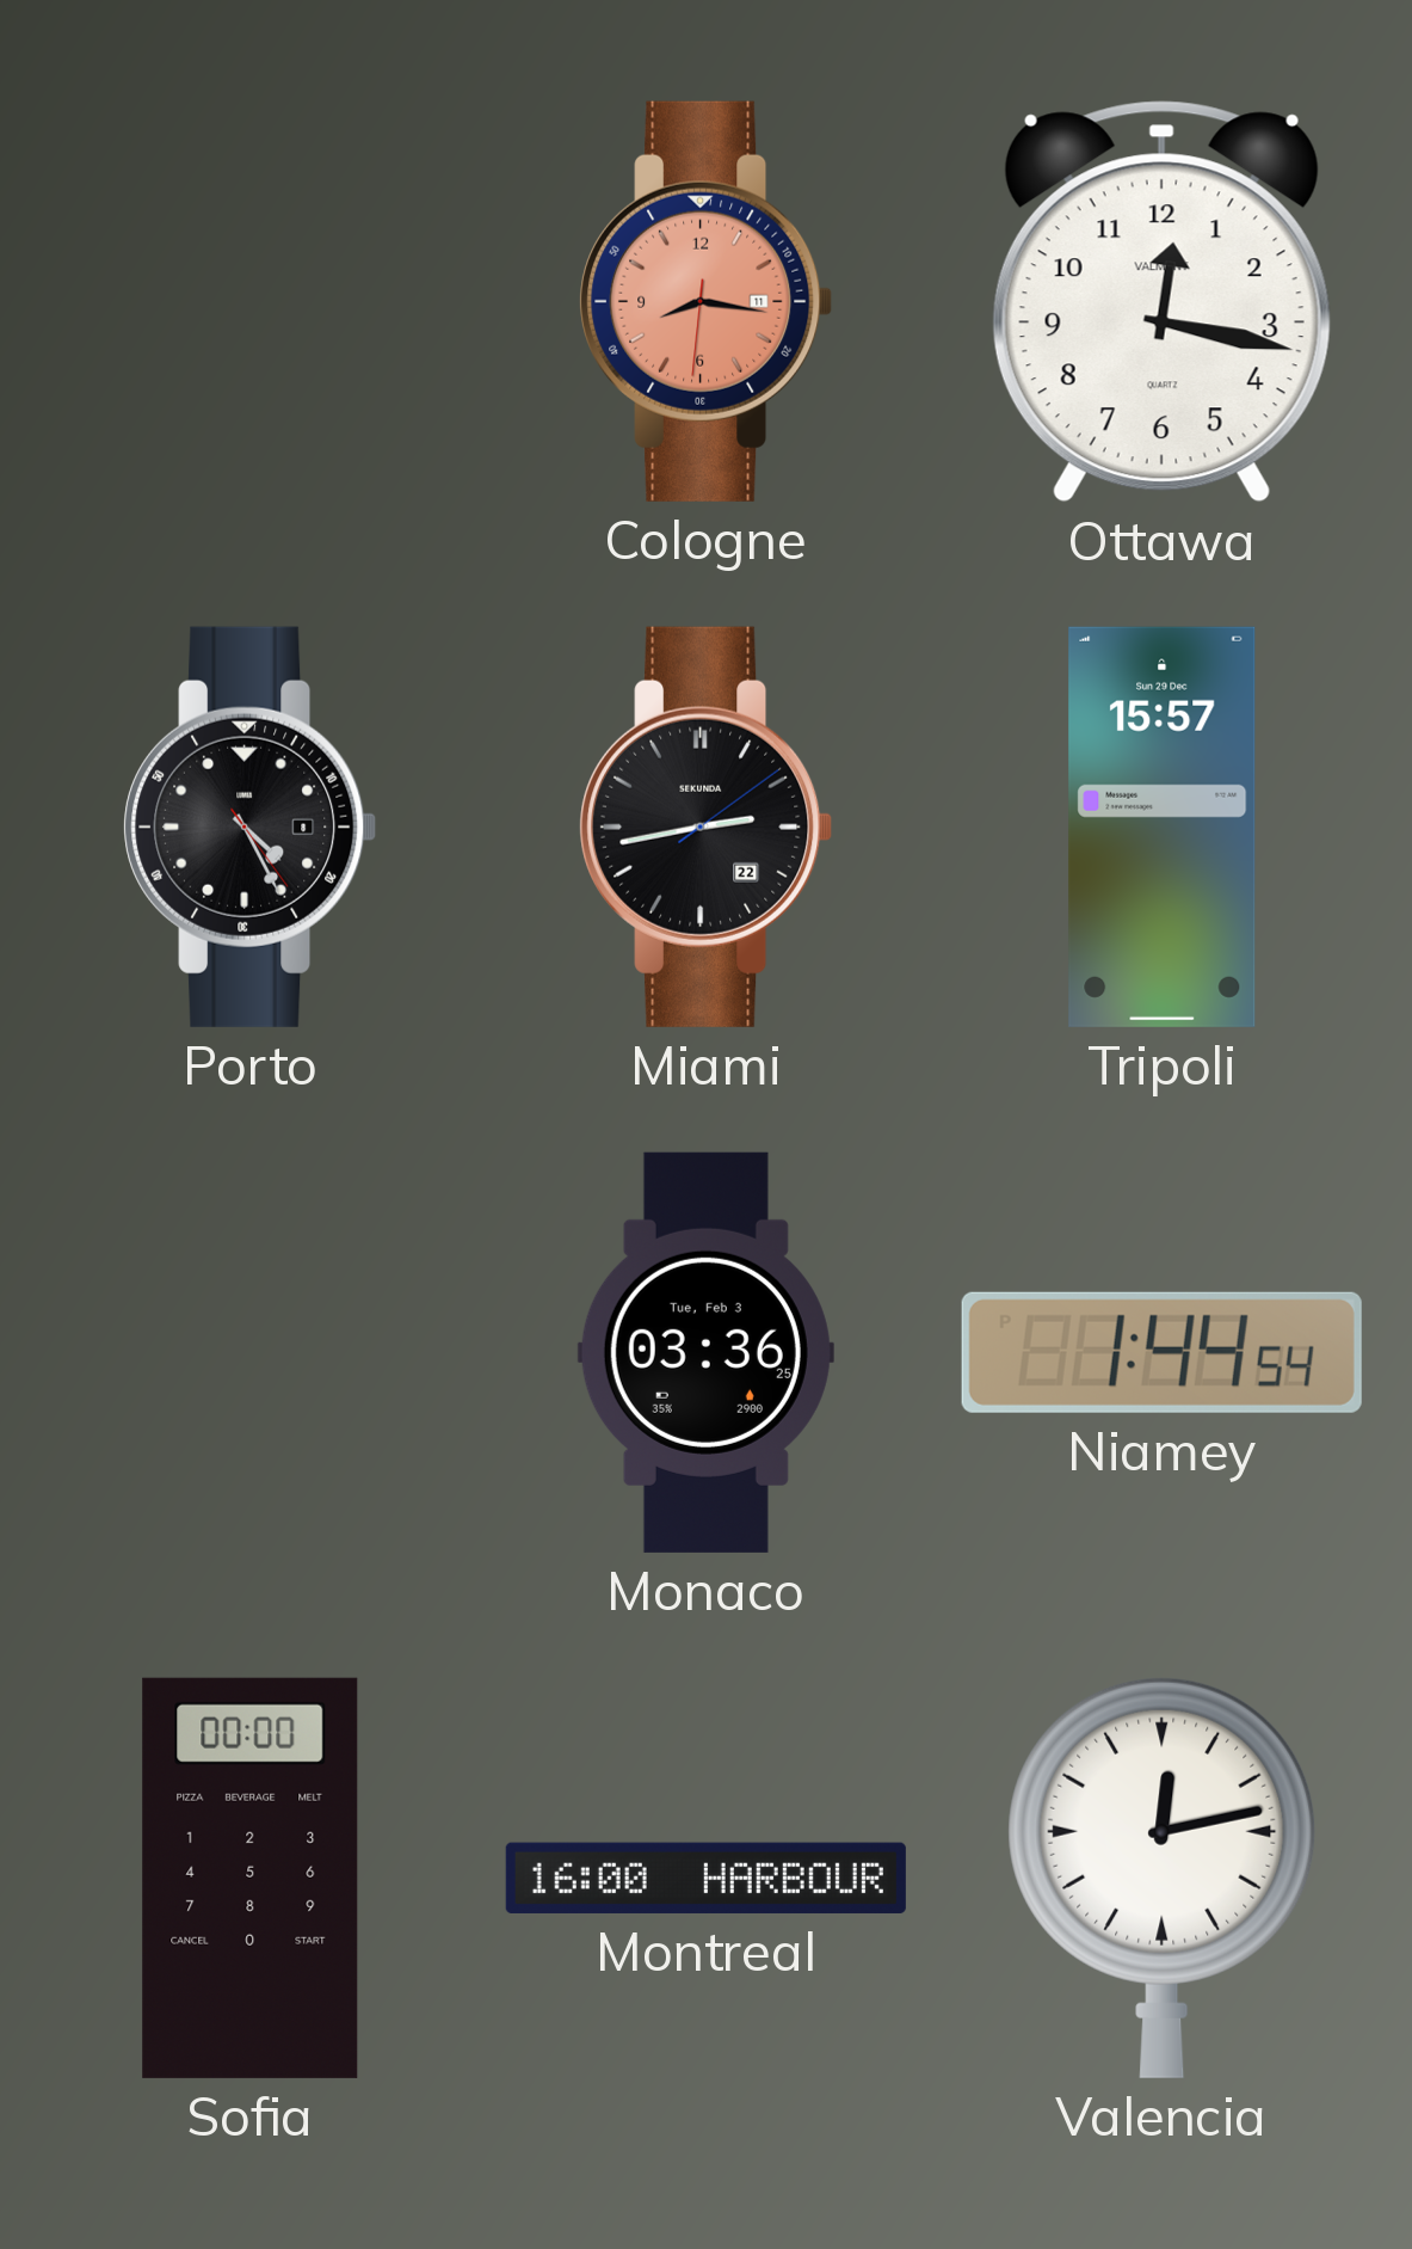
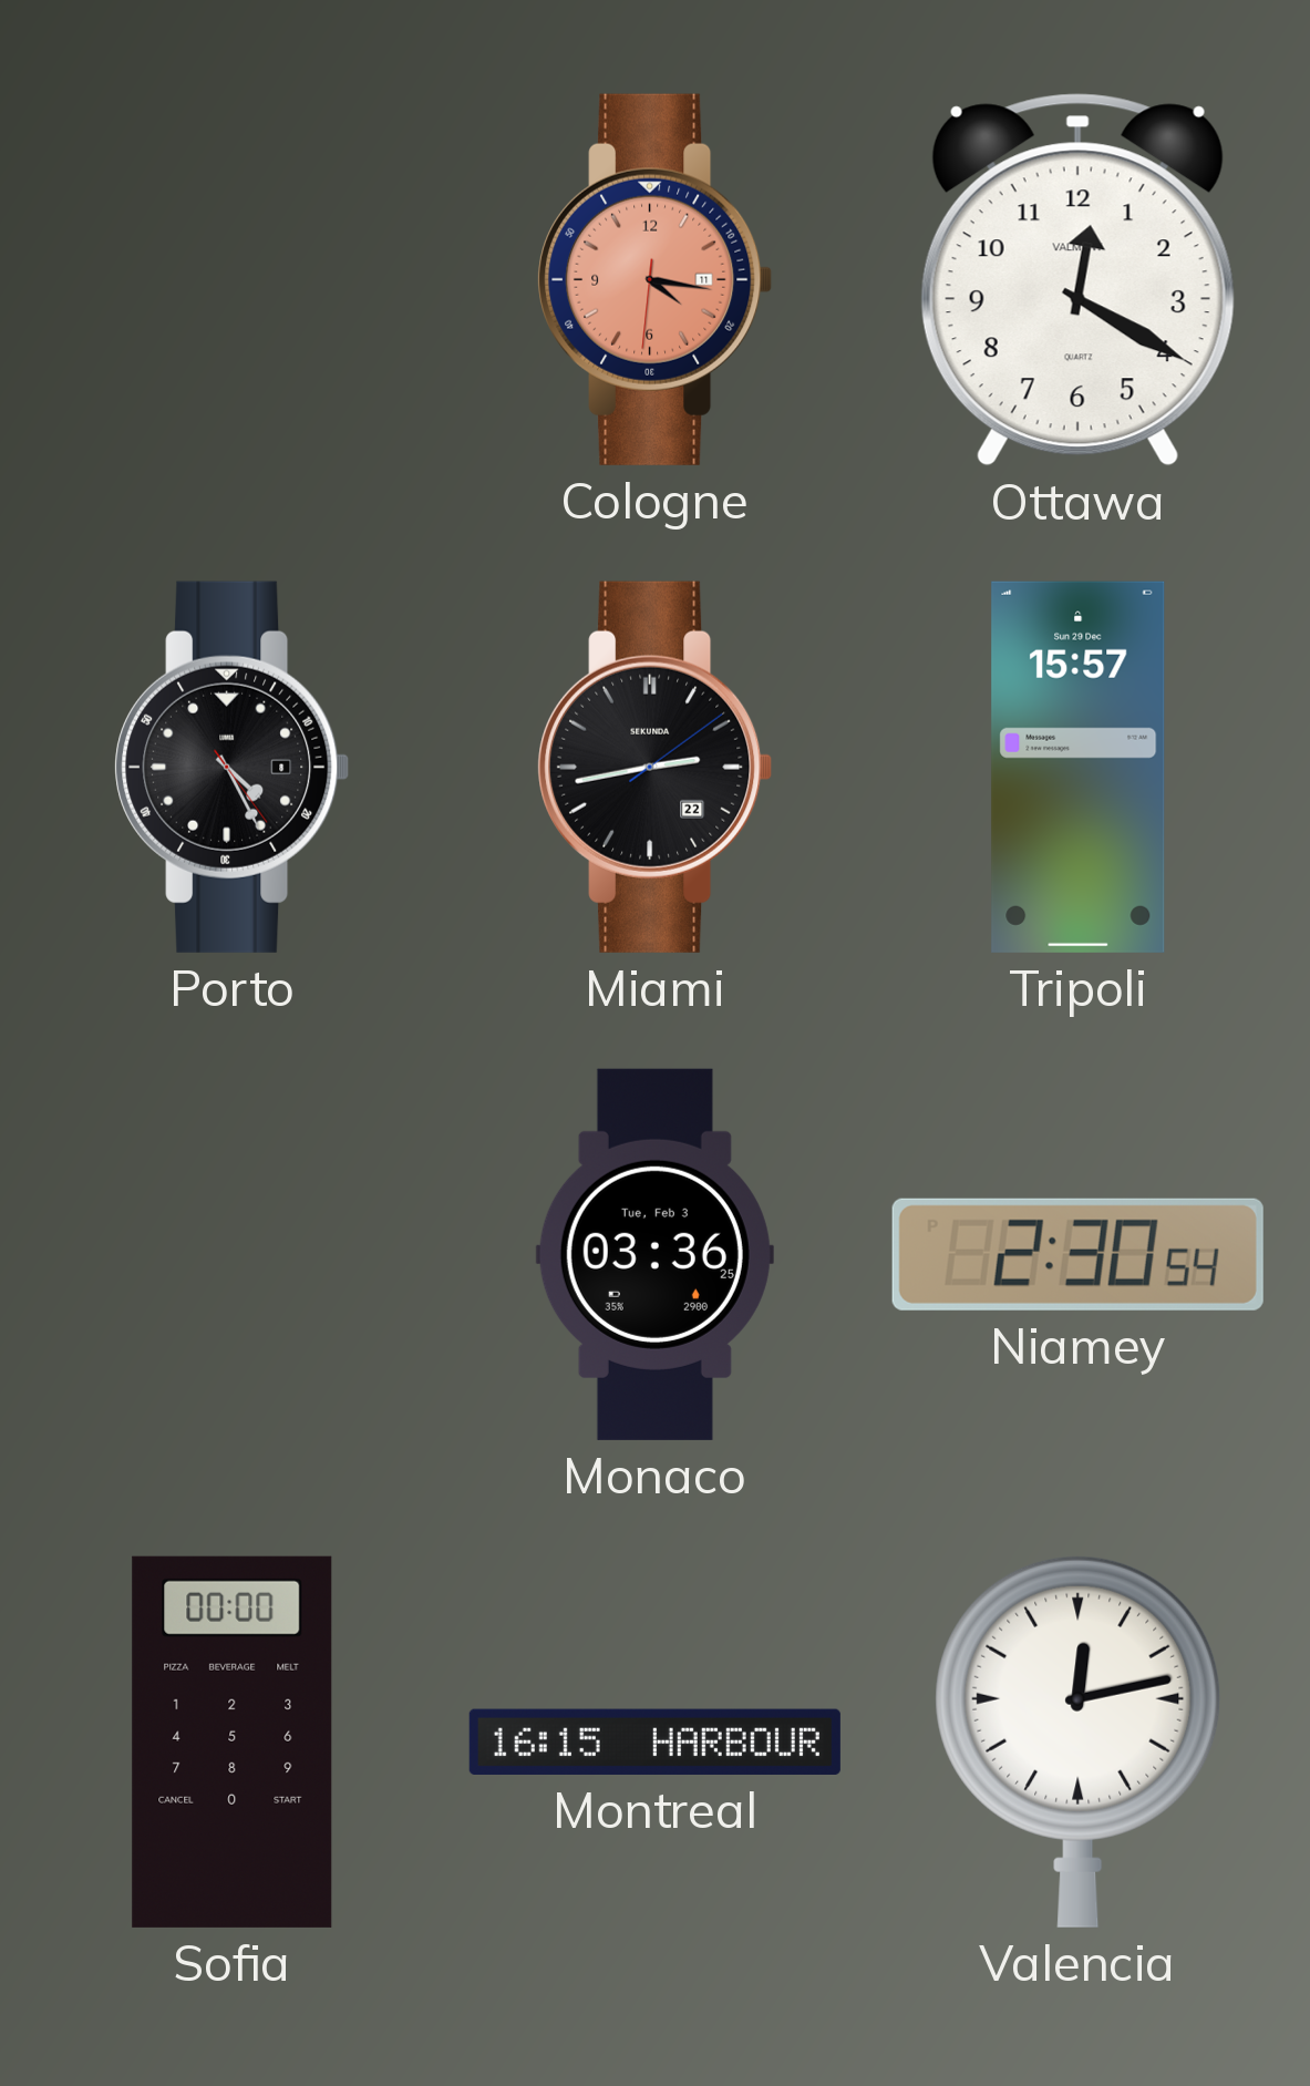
Cologne: 8:16 -> 4:16
Ottawa: 12:17 -> 12:20
Niamey: 1:44 -> 2:30
Montreal: 16:00 -> 16:15
